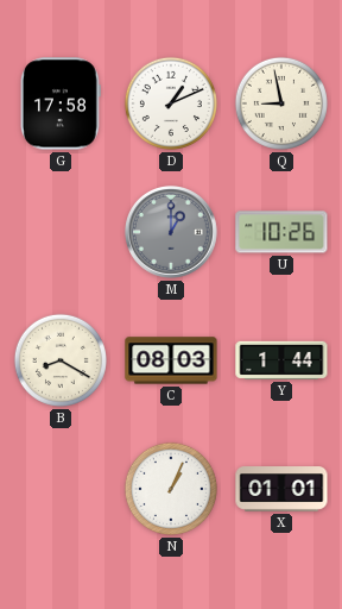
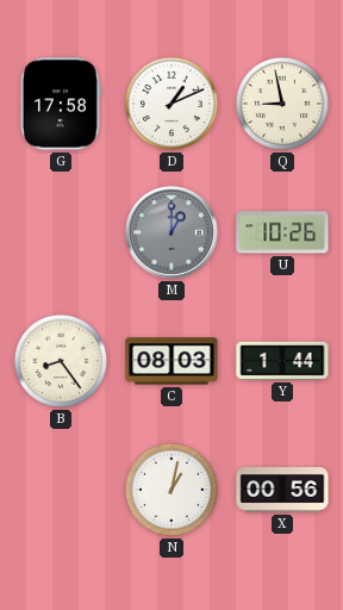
B: 8:20 -> 8:24
N: 1:04 -> 1:02
X: 01:01 -> 00:56
